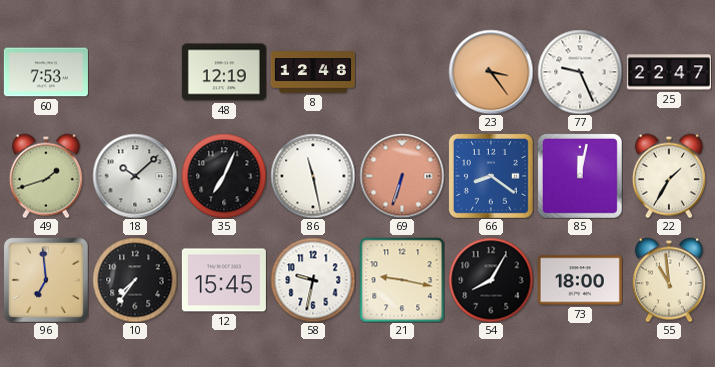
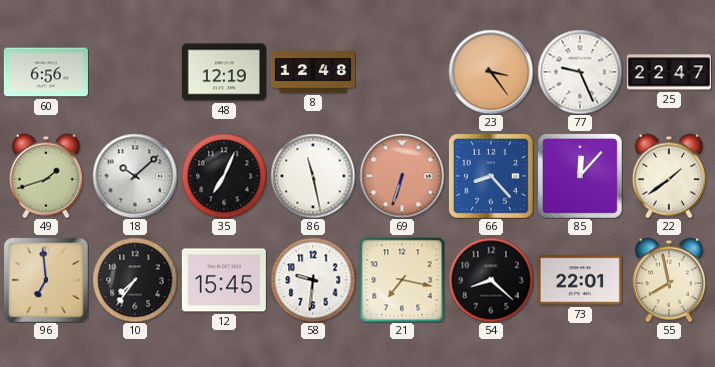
60: 7:53 -> 6:56
66: 8:21 -> 8:23
85: 12:02 -> 12:07
22: 1:35 -> 1:39
58: 9:32 -> 9:31
21: 9:17 -> 7:17
54: 8:05 -> 8:22
73: 18:00 -> 22:01
55: 10:59 -> 7:58
